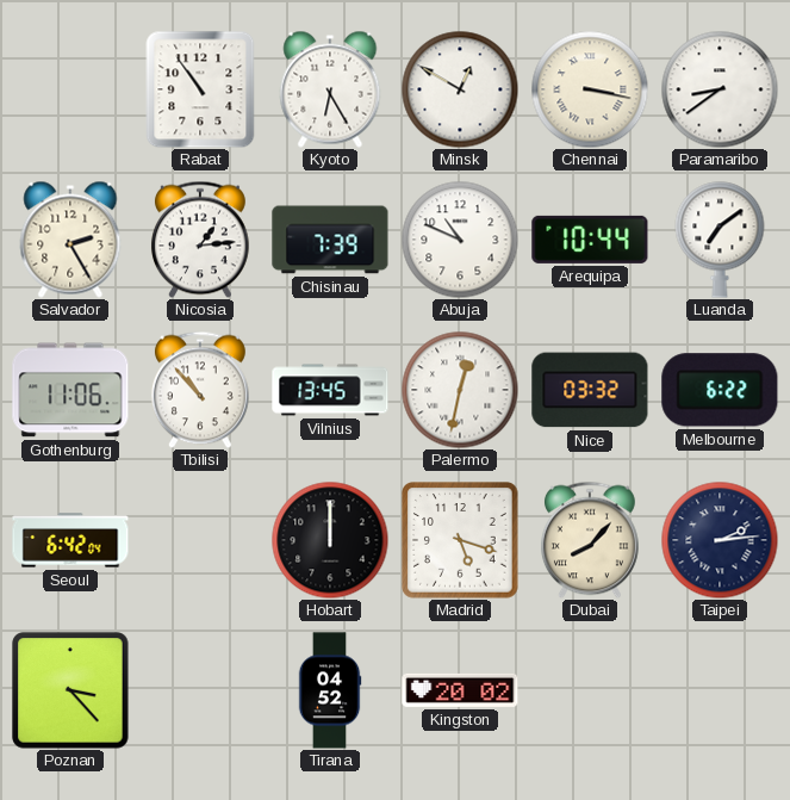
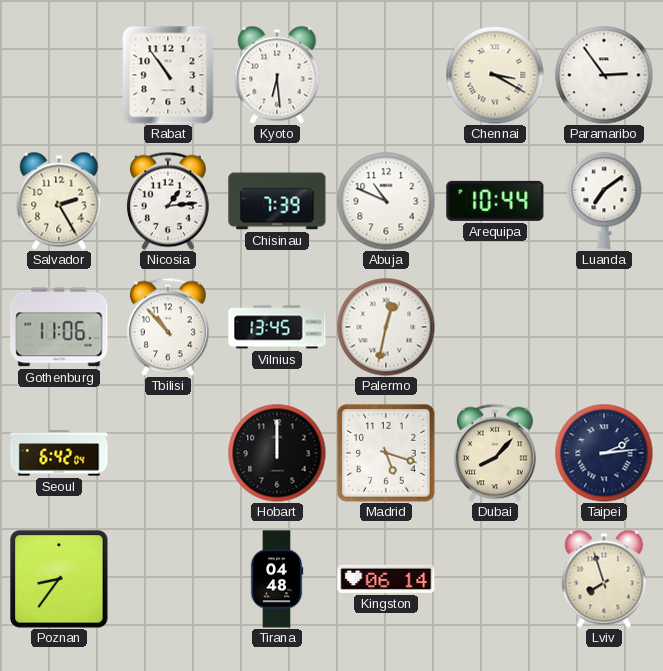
Kyoto: 6:25 -> 6:29
Minsk: 12:50 -> none
Chennai: 3:17 -> 3:20
Paramaribo: 8:39 -> 2:54
Nice: 03:32 -> none
Melbourne: 6:22 -> none
Poznan: 3:23 -> 8:36
Tirana: 04:52 -> 04:48
Kingston: 20:02 -> 06:14
Lviv: none -> 7:57
